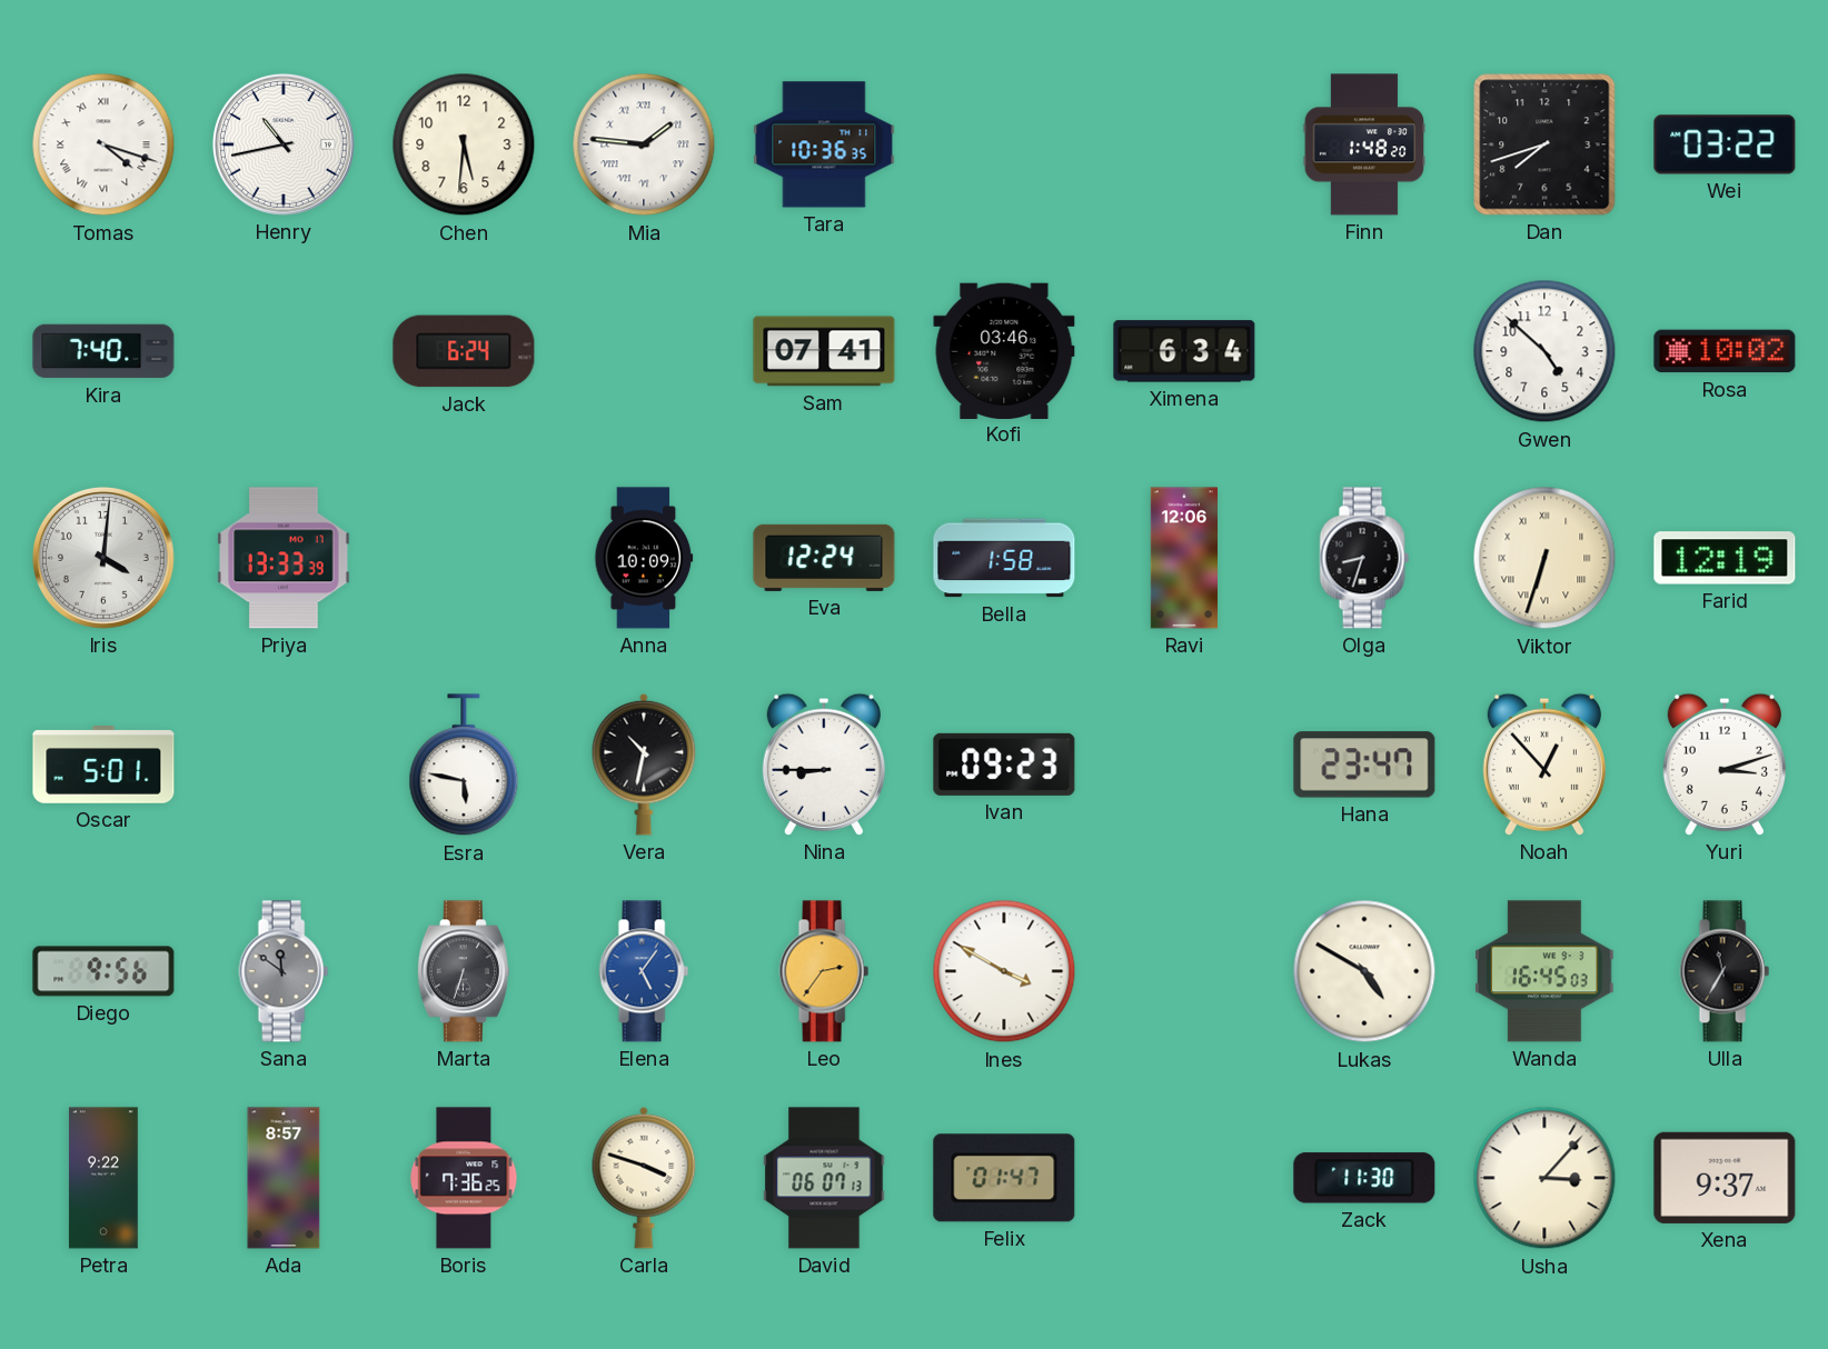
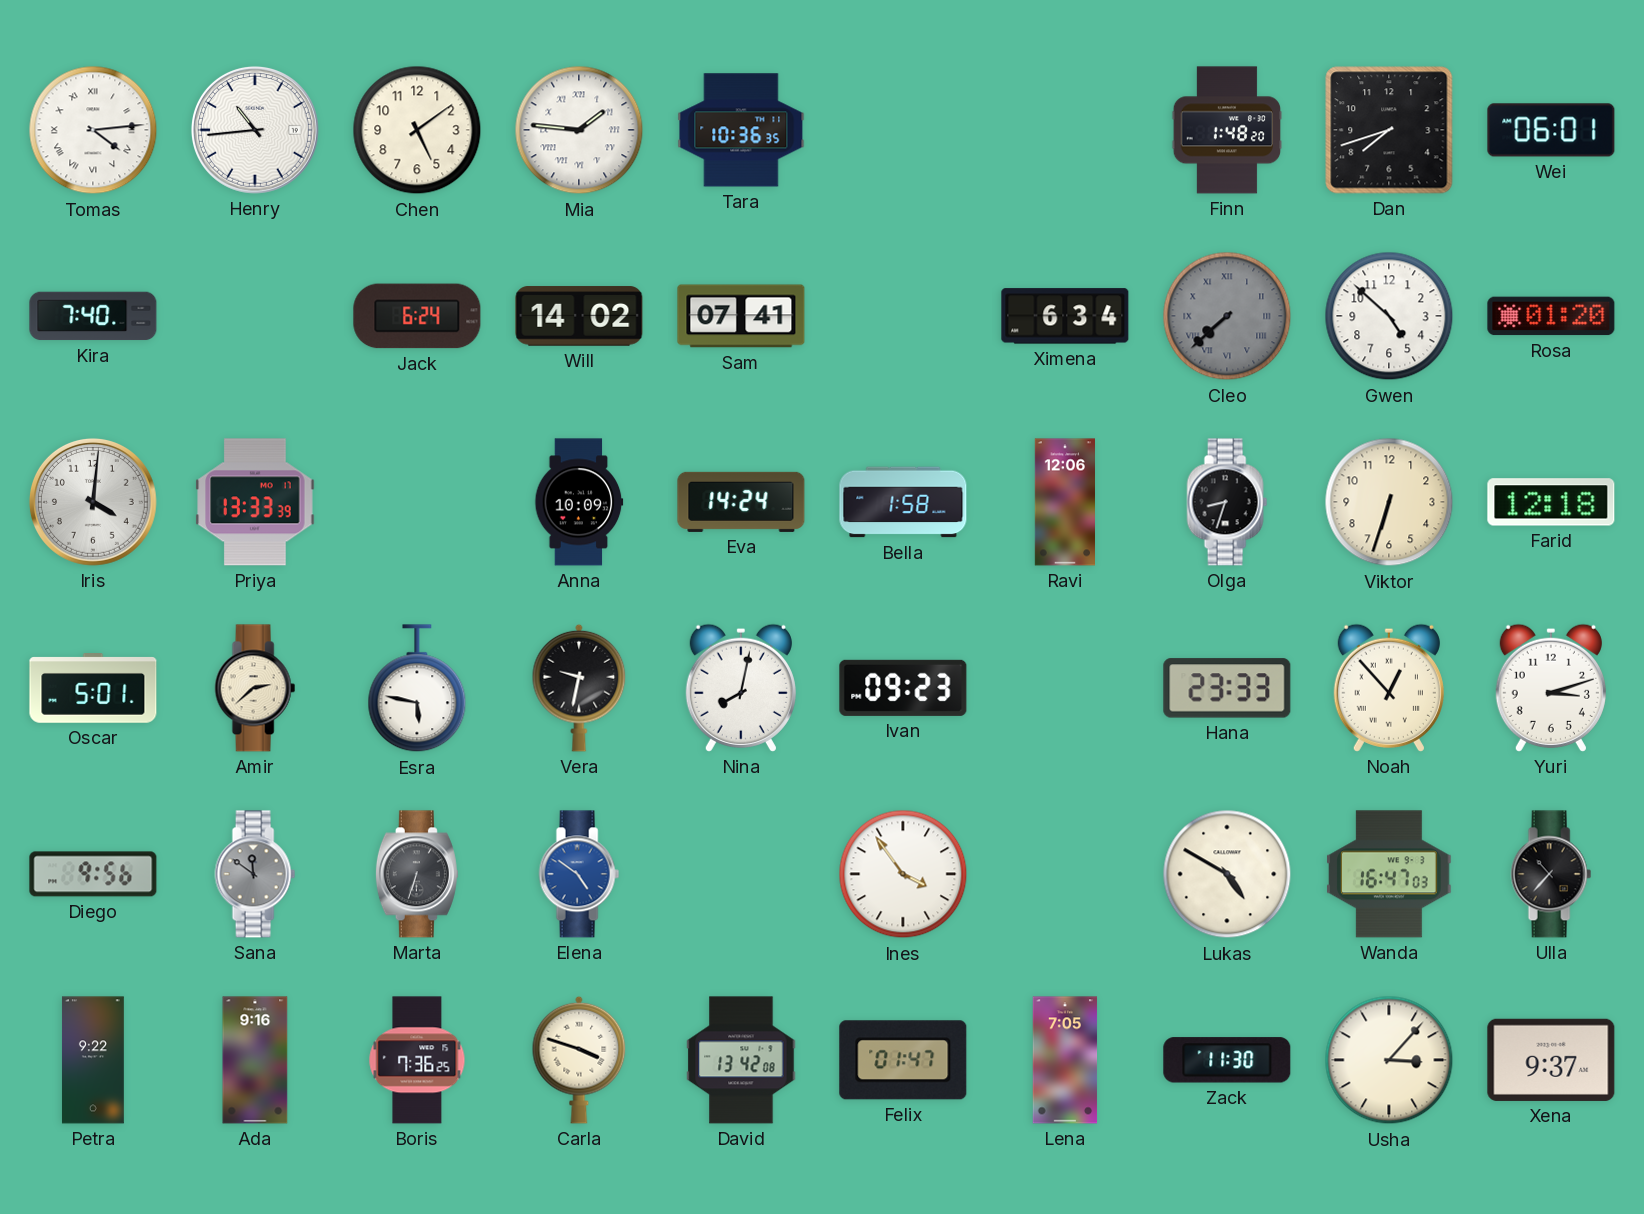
Tomas: 4:18 -> 4:14
Henry: 10:43 -> 10:44
Chen: 5:31 -> 5:09
Wei: 03:22 -> 06:01
Will: none -> 14:02
Kofi: 03:46 -> none
Cleo: none -> 7:38
Rosa: 10:02 -> 01:20
Eva: 12:24 -> 14:24
Viktor numerals: Roman -> Arabic
Farid: 12:19 -> 12:18
Amir: none -> 2:38
Vera: 10:32 -> 9:32
Nina: 8:45 -> 8:02
Hana: 23:47 -> 23:33
Elena: 5:06 -> 4:51
Leo: 2:36 -> none
Ines: 3:50 -> 3:54
Wanda: 16:45 -> 16:47
Ulla: 11:35 -> 10:37
Ada: 8:57 -> 9:16
David: 06:07 -> 13:42
Lena: none -> 7:05
